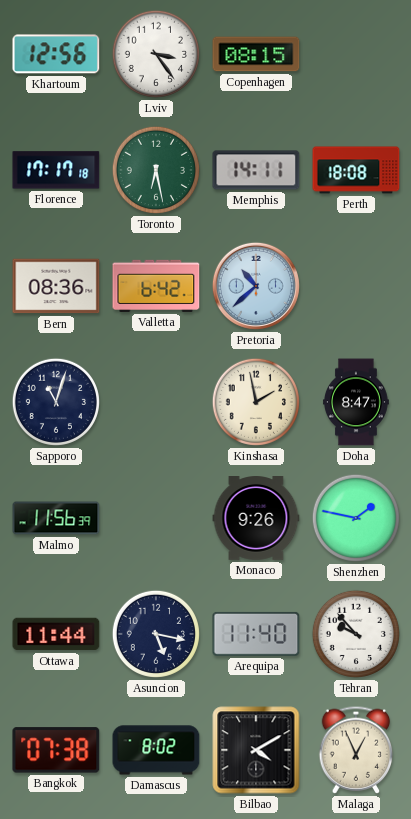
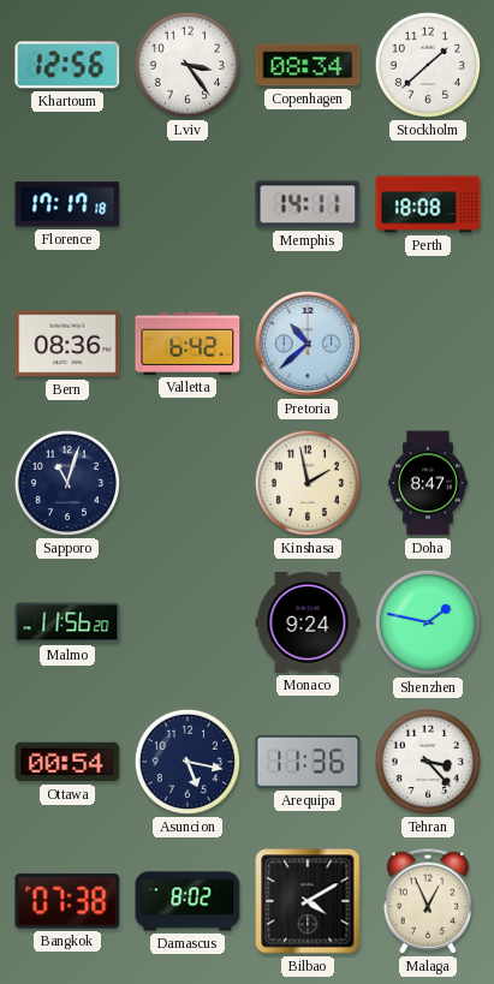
Copenhagen: 08:15 -> 08:34
Stockholm: none -> 1:38
Toronto: 6:28 -> none
Malmo: 11:56:39 -> 11:56:20
Monaco: 9:26 -> 9:24
Ottawa: 11:44 -> 00:54
Arequipa: 11:40 -> 11:36
Tehran: 9:53 -> 3:23
